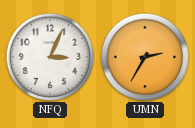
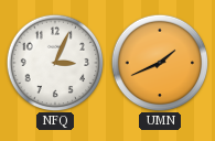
UMN: 2:35 -> 1:41
